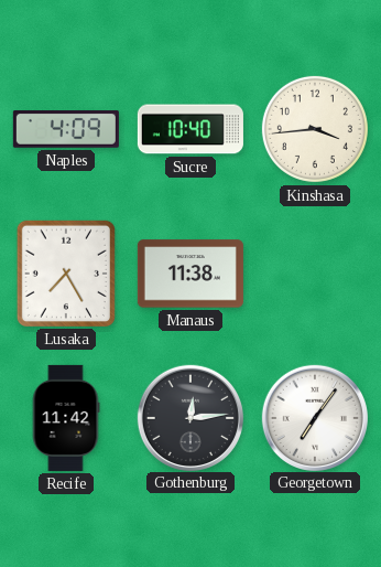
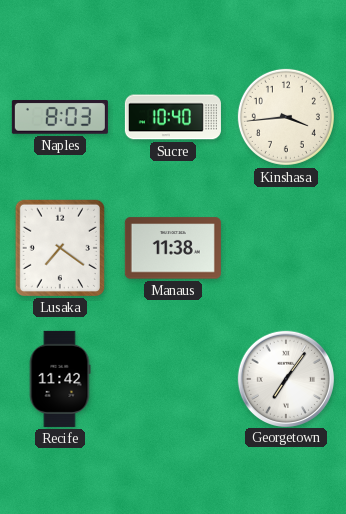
Naples: 4:09 -> 8:03
Lusaka: 7:25 -> 7:21
Gothenburg: 12:14 -> none
